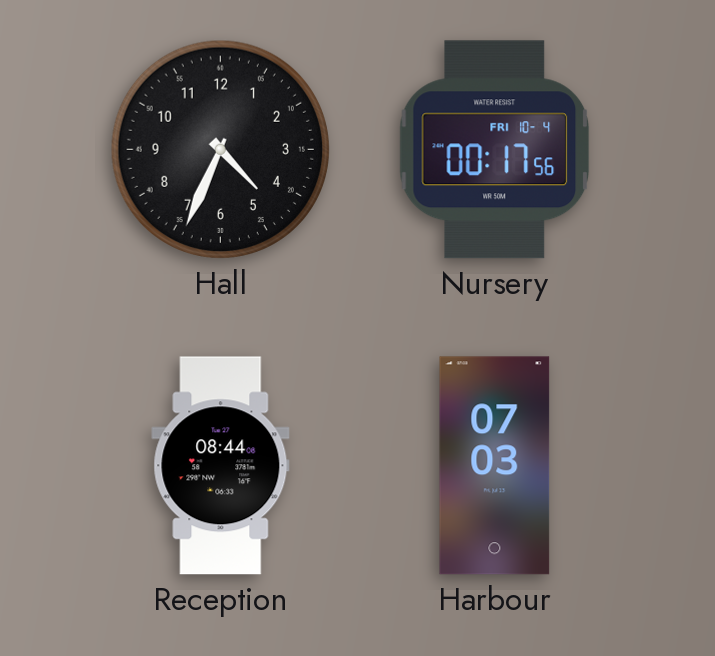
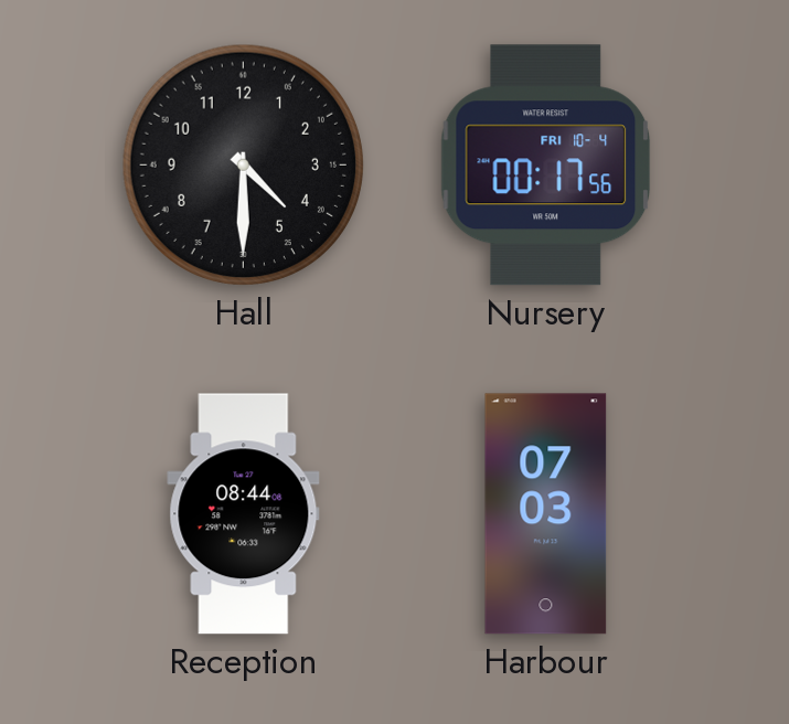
Hall: 4:34 -> 4:30
